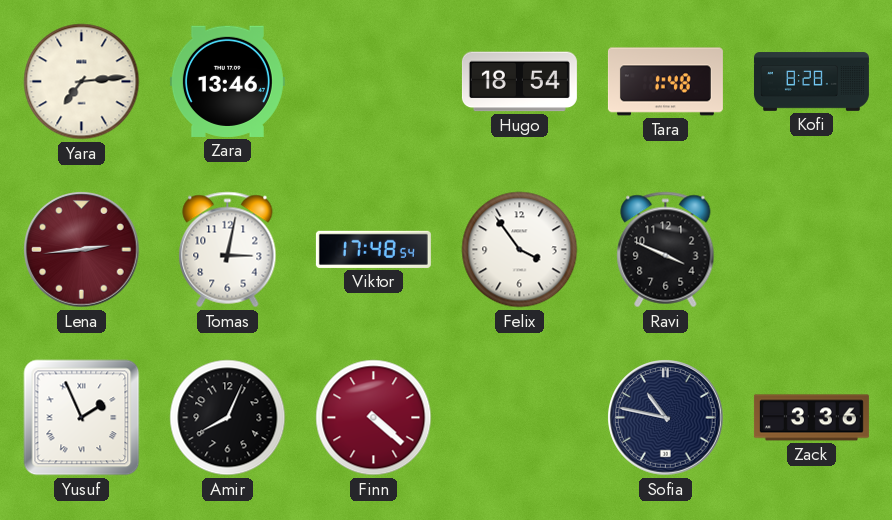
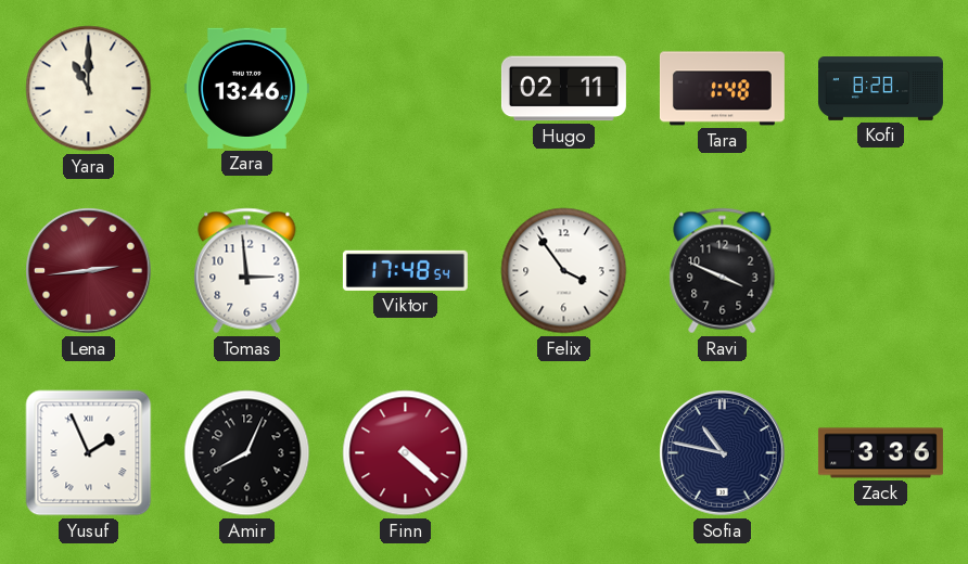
Yara: 7:14 -> 11:00
Hugo: 18:54 -> 02:11
Tomas: 3:02 -> 2:59
